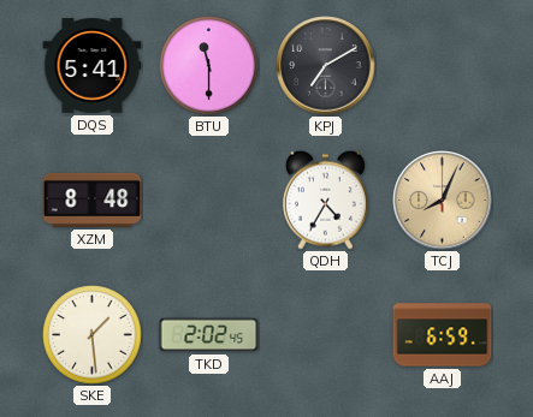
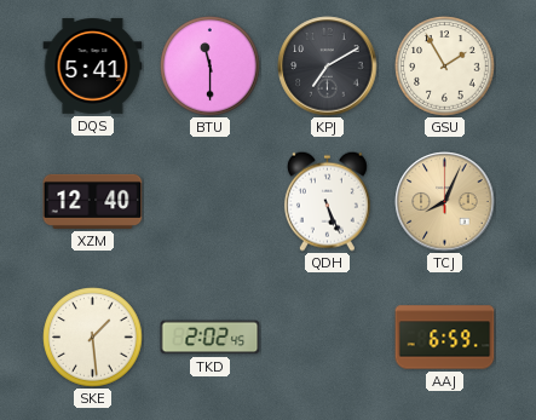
GSU: none -> 1:55
XZM: 8:48 -> 12:40
QDH: 4:35 -> 5:26
